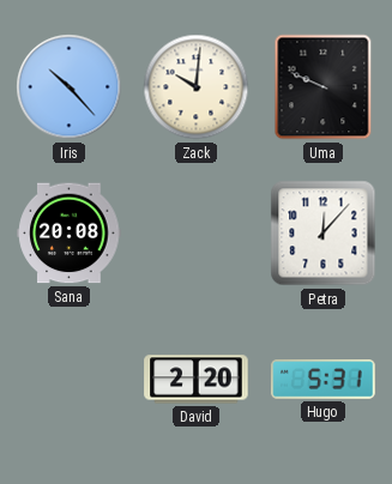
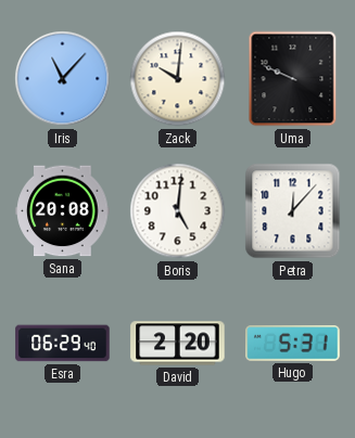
Iris: 10:23 -> 11:07
Boris: none -> 5:01
Esra: none -> 06:29
